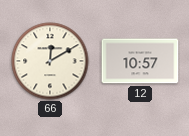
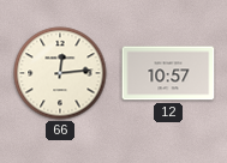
66: 12:10 -> 12:14
